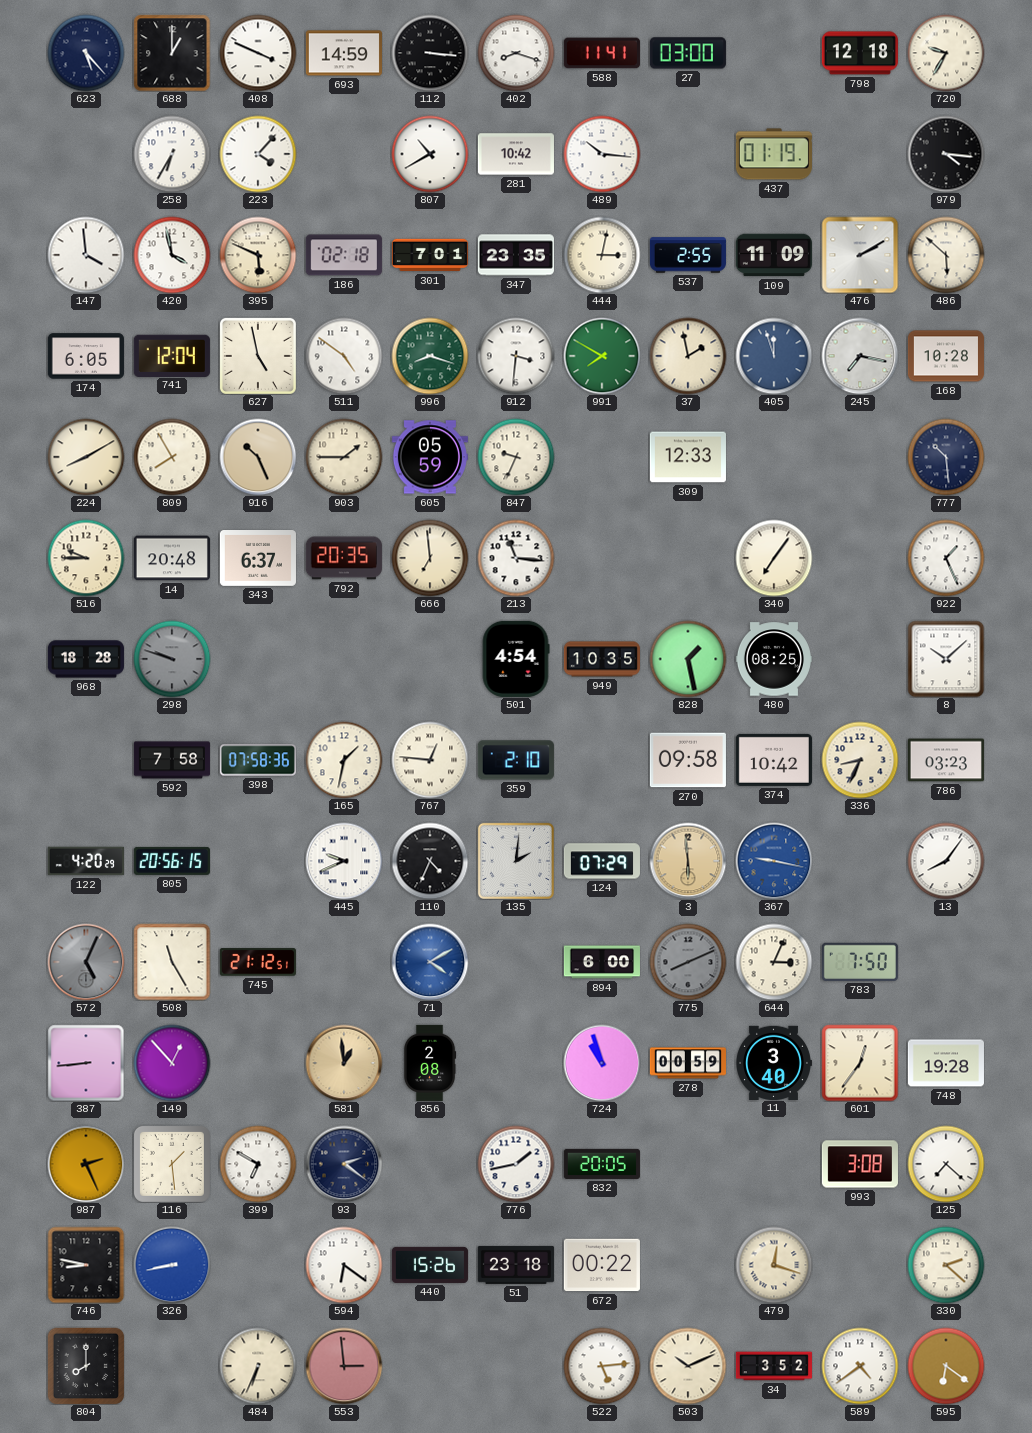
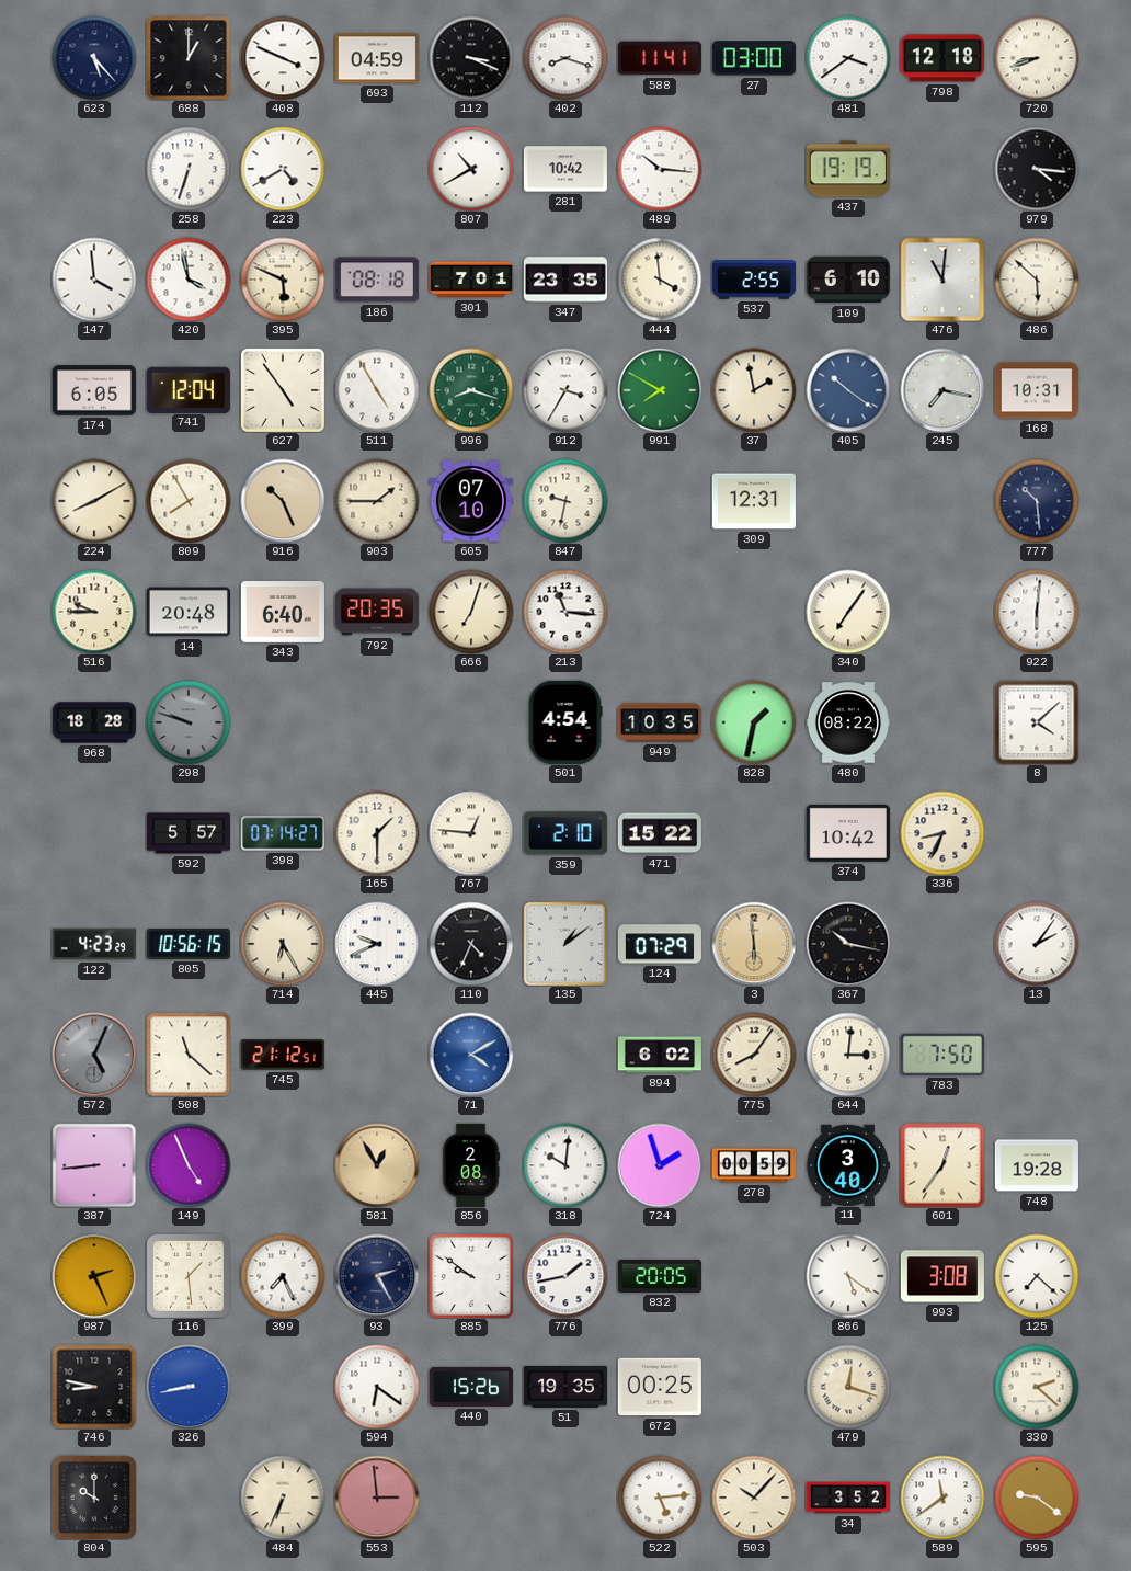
693: 14:59 -> 04:59
112: 3:16 -> 3:19
481: none -> 3:39
720: 9:35 -> 8:42
258: 6:35 -> 6:33
223: 4:07 -> 4:40
437: 01:19 -> 19:19
186: 02:18 -> 08:18
444: 3:02 -> 3:59
109: 11:09 -> 6:10
476: 2:10 -> 11:01
627: 4:58 -> 4:54
511: 4:51 -> 4:55
912: 3:31 -> 3:35
405: 11:57 -> 10:21
168: 10:28 -> 10:31
605: 05:59 -> 07:10
847: 9:34 -> 9:32
309: 12:33 -> 12:31
343: 6:37 -> 6:40
666: 6:59 -> 7:03
922: 1:26 -> 6:01
828: 1:28 -> 1:32
480: 08:25 -> 08:22
8: 10:08 -> 4:08
592: 7:58 -> 5:57
398: 07:58 -> 07:14
165: 1:32 -> 1:30
471: none -> 15:22
270: 09:58 -> none
786: 03:23 -> none
122: 4:20 -> 4:23
805: 20:56 -> 10:56
714: none -> 6:25
135: 2:01 -> 1:09
367: 9:17 -> 10:17
367 dial: blue -> black
13: 8:06 -> 2:06
508: 11:25 -> 11:22
894: 6:00 -> 6:02
775: 8:11 -> 8:06
775 dial: grey -> cream
644: 3:04 -> 3:01
149: 12:53 -> 4:56
581: 12:59 -> 12:55
318: none -> 10:01
724: 10:57 -> 1:57
399: 6:50 -> 7:26
93: 2:21 -> 2:25
885: none -> 9:51
866: none -> 5:21
51: 23:18 -> 19:35
672: 00:22 -> 00:25
804: 8:00 -> 10:00
503: 10:11 -> 10:07
589: 4:39 -> 11:39
595: 6:21 -> 9:21
